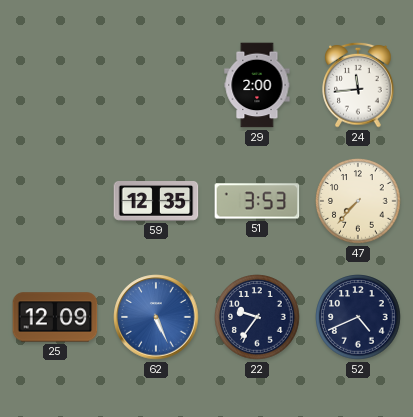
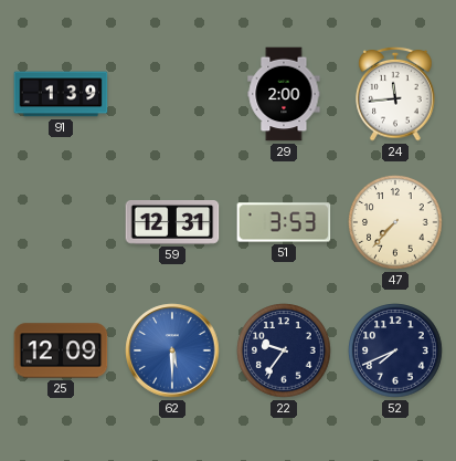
91: none -> 1:39
59: 12:35 -> 12:31
62: 5:26 -> 5:30
52: 4:41 -> 7:41
